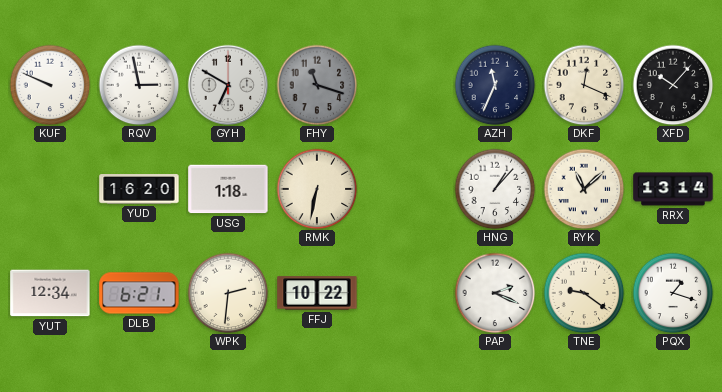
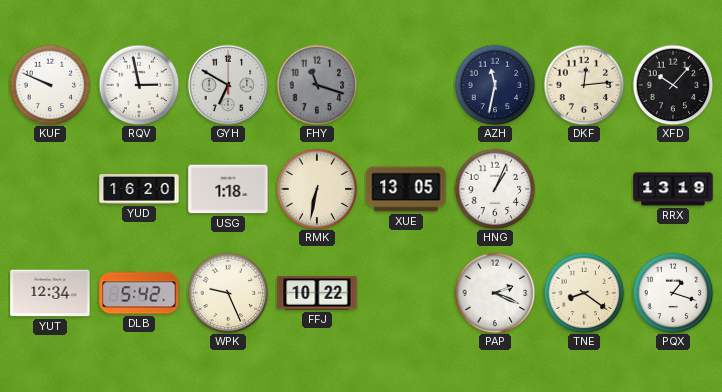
AZH: 11:34 -> 11:32
DKF: 12:19 -> 12:14
XUE: none -> 13:05
HNG: 1:07 -> 1:04
RYK: 11:08 -> none
RRX: 13:14 -> 13:19
DLB: 6:21 -> 5:42
WPK: 2:31 -> 9:26
TNE: 9:21 -> 8:21
